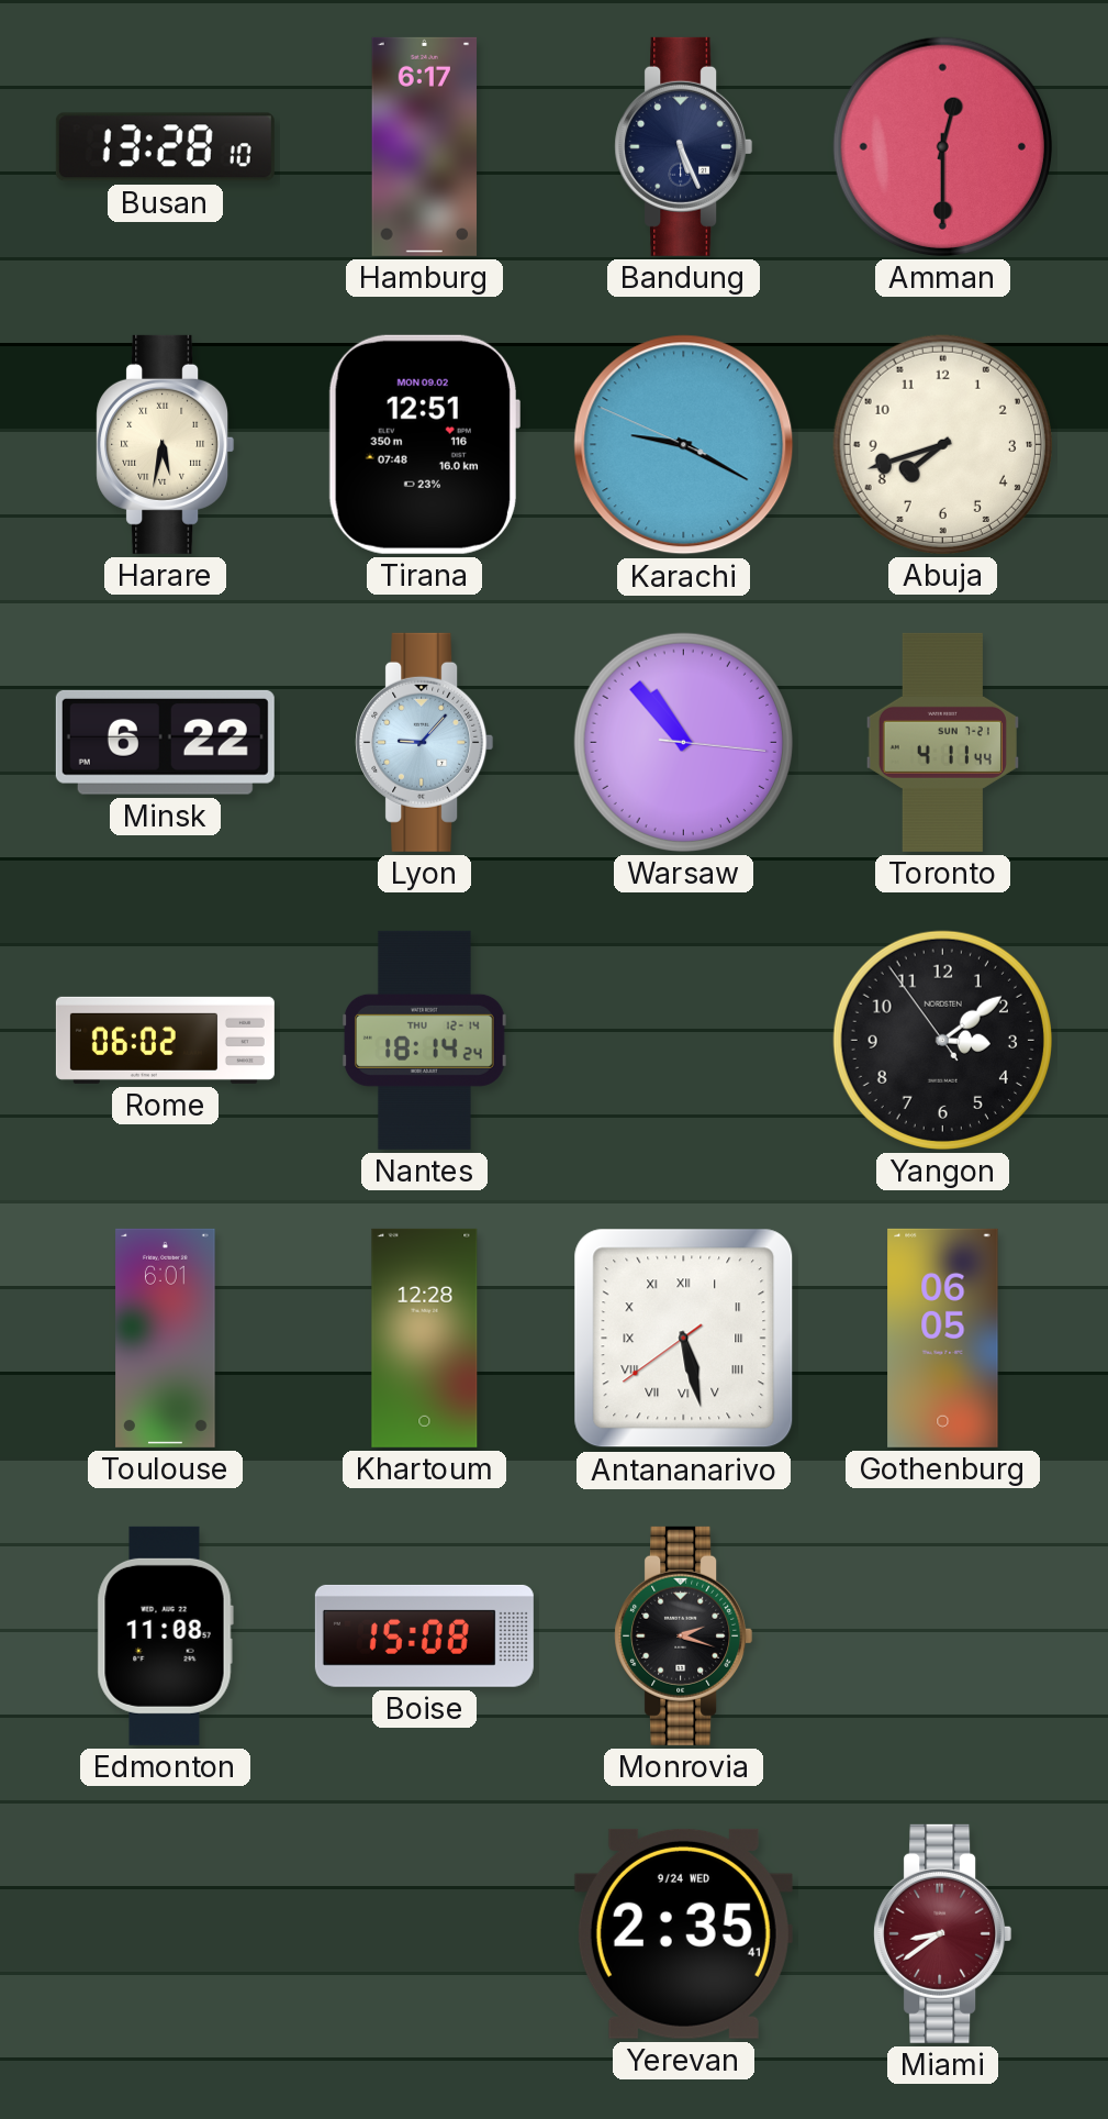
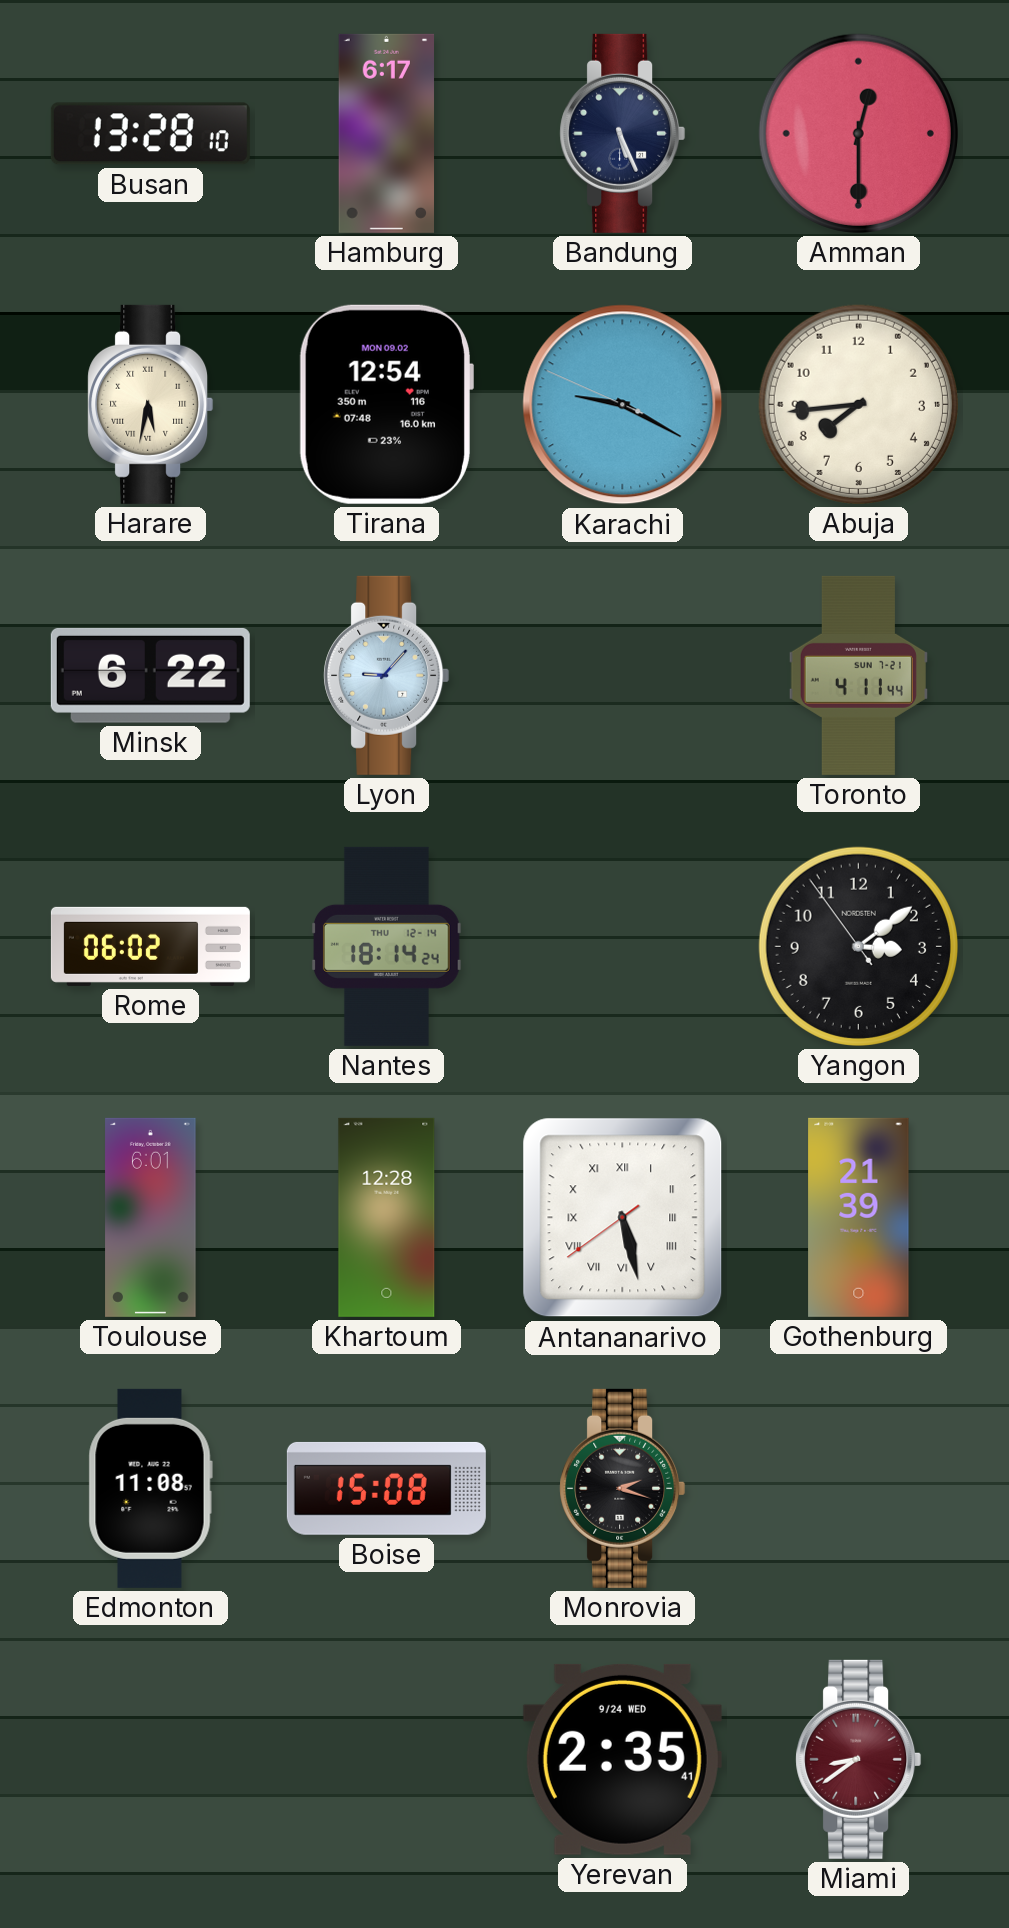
Tirana: 12:51 -> 12:54
Abuja: 7:42 -> 7:44
Warsaw: 10:53 -> none
Gothenburg: 06:05 -> 21:39
